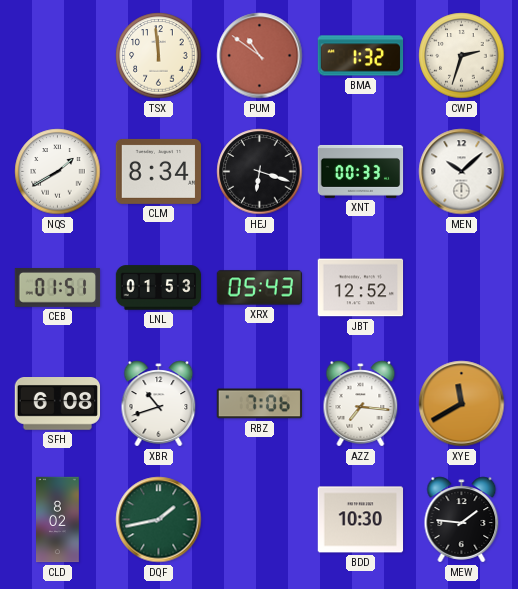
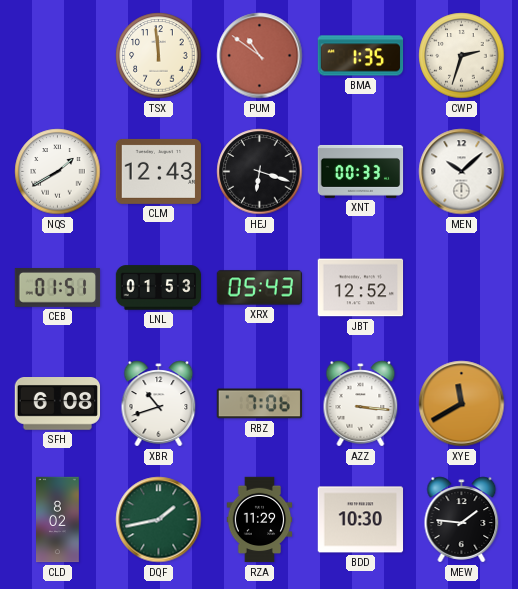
BMA: 1:32 -> 1:35
CLM: 8:34 -> 12:43
AZZ: 7:16 -> 3:16
RZA: none -> 11:29
